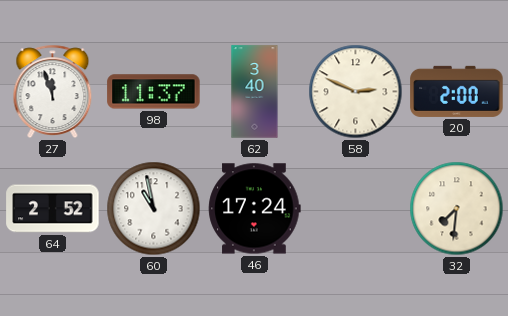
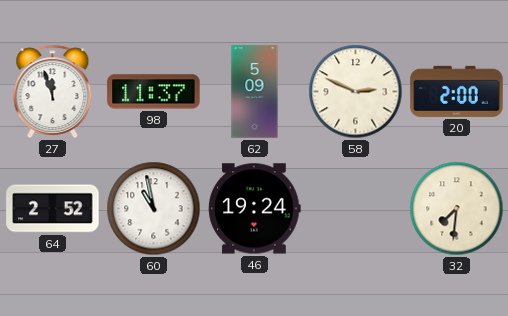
62: 3:40 -> 5:09
46: 17:24 -> 19:24
